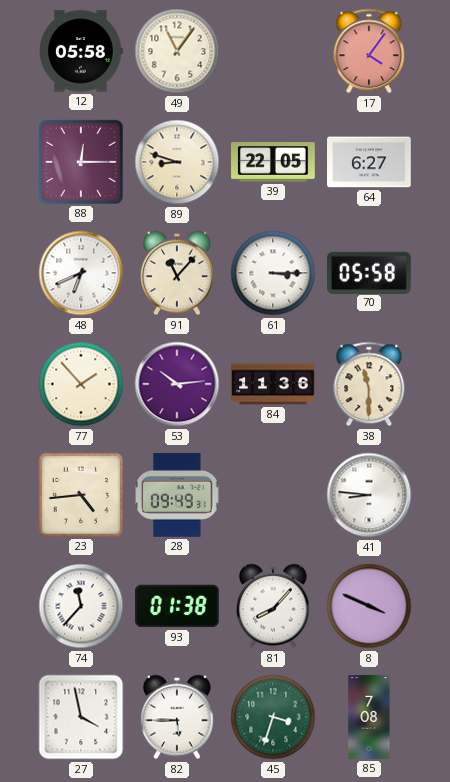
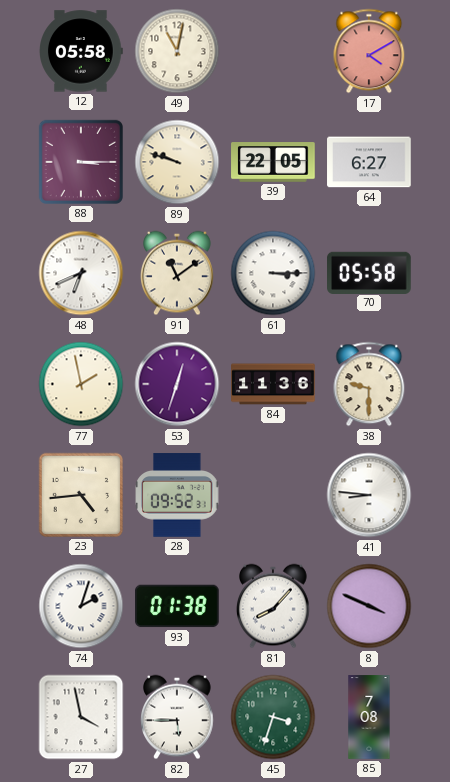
49: 11:06 -> 11:02
17: 4:06 -> 4:10
88: 12:15 -> 3:15
89: 8:48 -> 9:48
91: 11:07 -> 11:09
77: 1:53 -> 1:58
53: 10:14 -> 12:33
38: 11:30 -> 9:30
28: 09:49 -> 09:52
74: 11:37 -> 2:03
